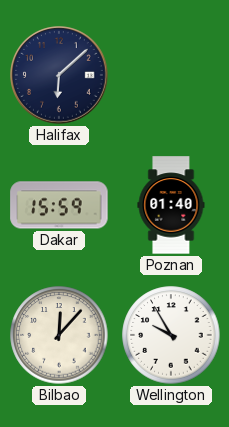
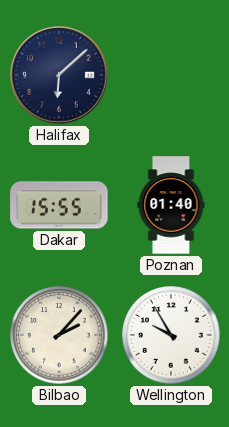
Dakar: 15:59 -> 15:55
Bilbao: 12:07 -> 2:07
